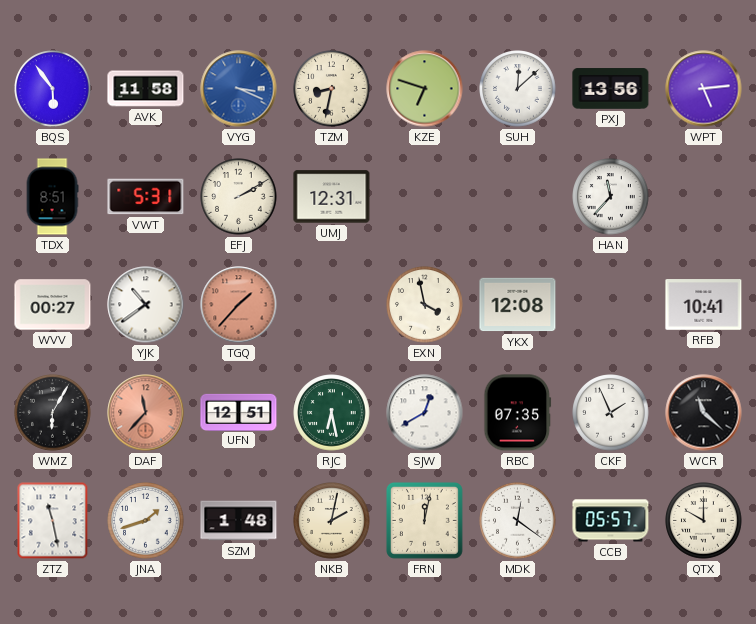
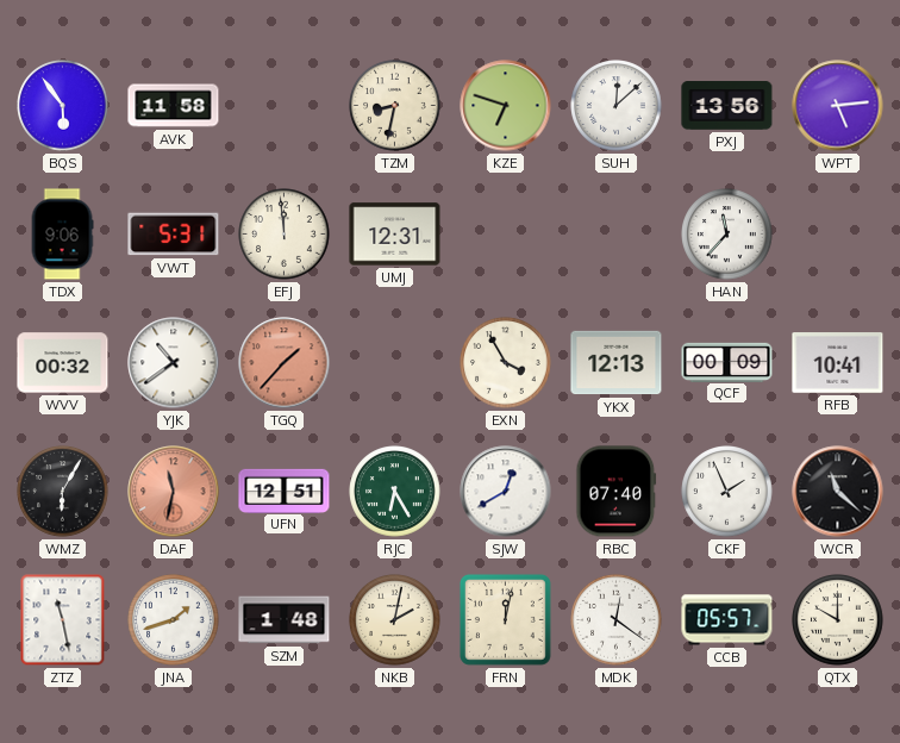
VYG: 3:19 -> none
TDX: 8:51 -> 9:06
EFJ: 2:10 -> 11:59
WVV: 00:27 -> 00:32
EXN: 3:58 -> 3:55
YKX: 12:08 -> 12:13
QCF: none -> 00:09
DAF: 11:37 -> 11:32
RJC: 6:28 -> 6:25
RBC: 07:35 -> 07:40
